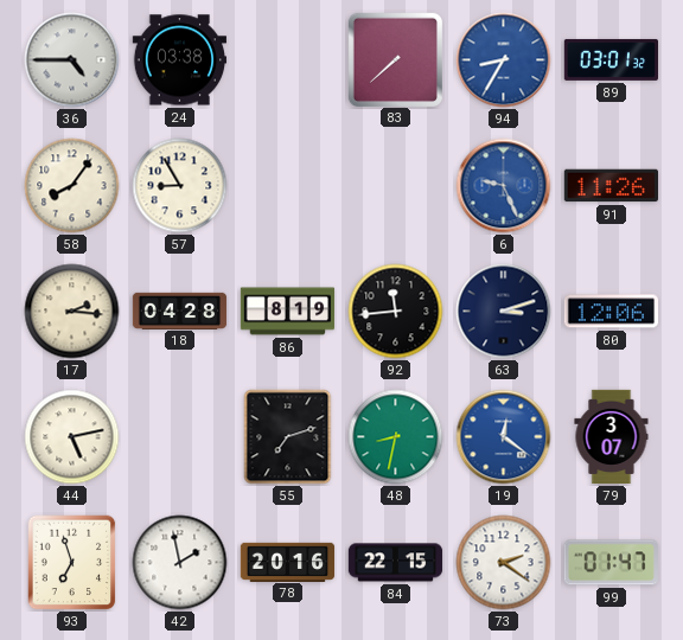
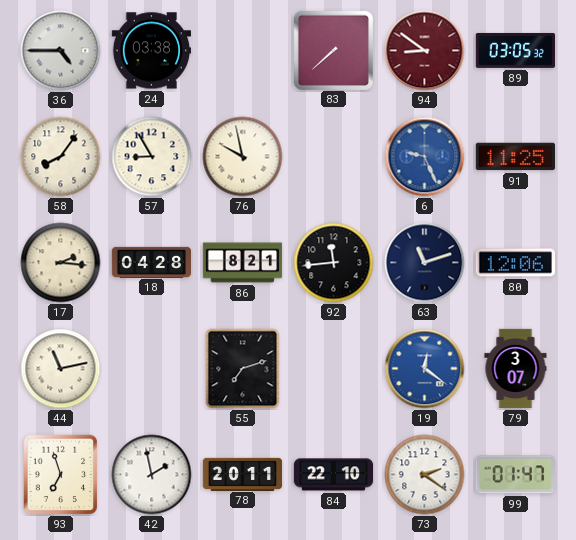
94: 8:35 -> 8:51
94 dial: blue -> burgundy
89: 03:01 -> 03:05
76: none -> 9:58
91: 11:26 -> 11:25
86: 8:19 -> 8:21
63: 3:12 -> 11:12
44: 5:13 -> 11:13
48: 8:32 -> none
78: 20:16 -> 20:11
84: 22:15 -> 22:10
